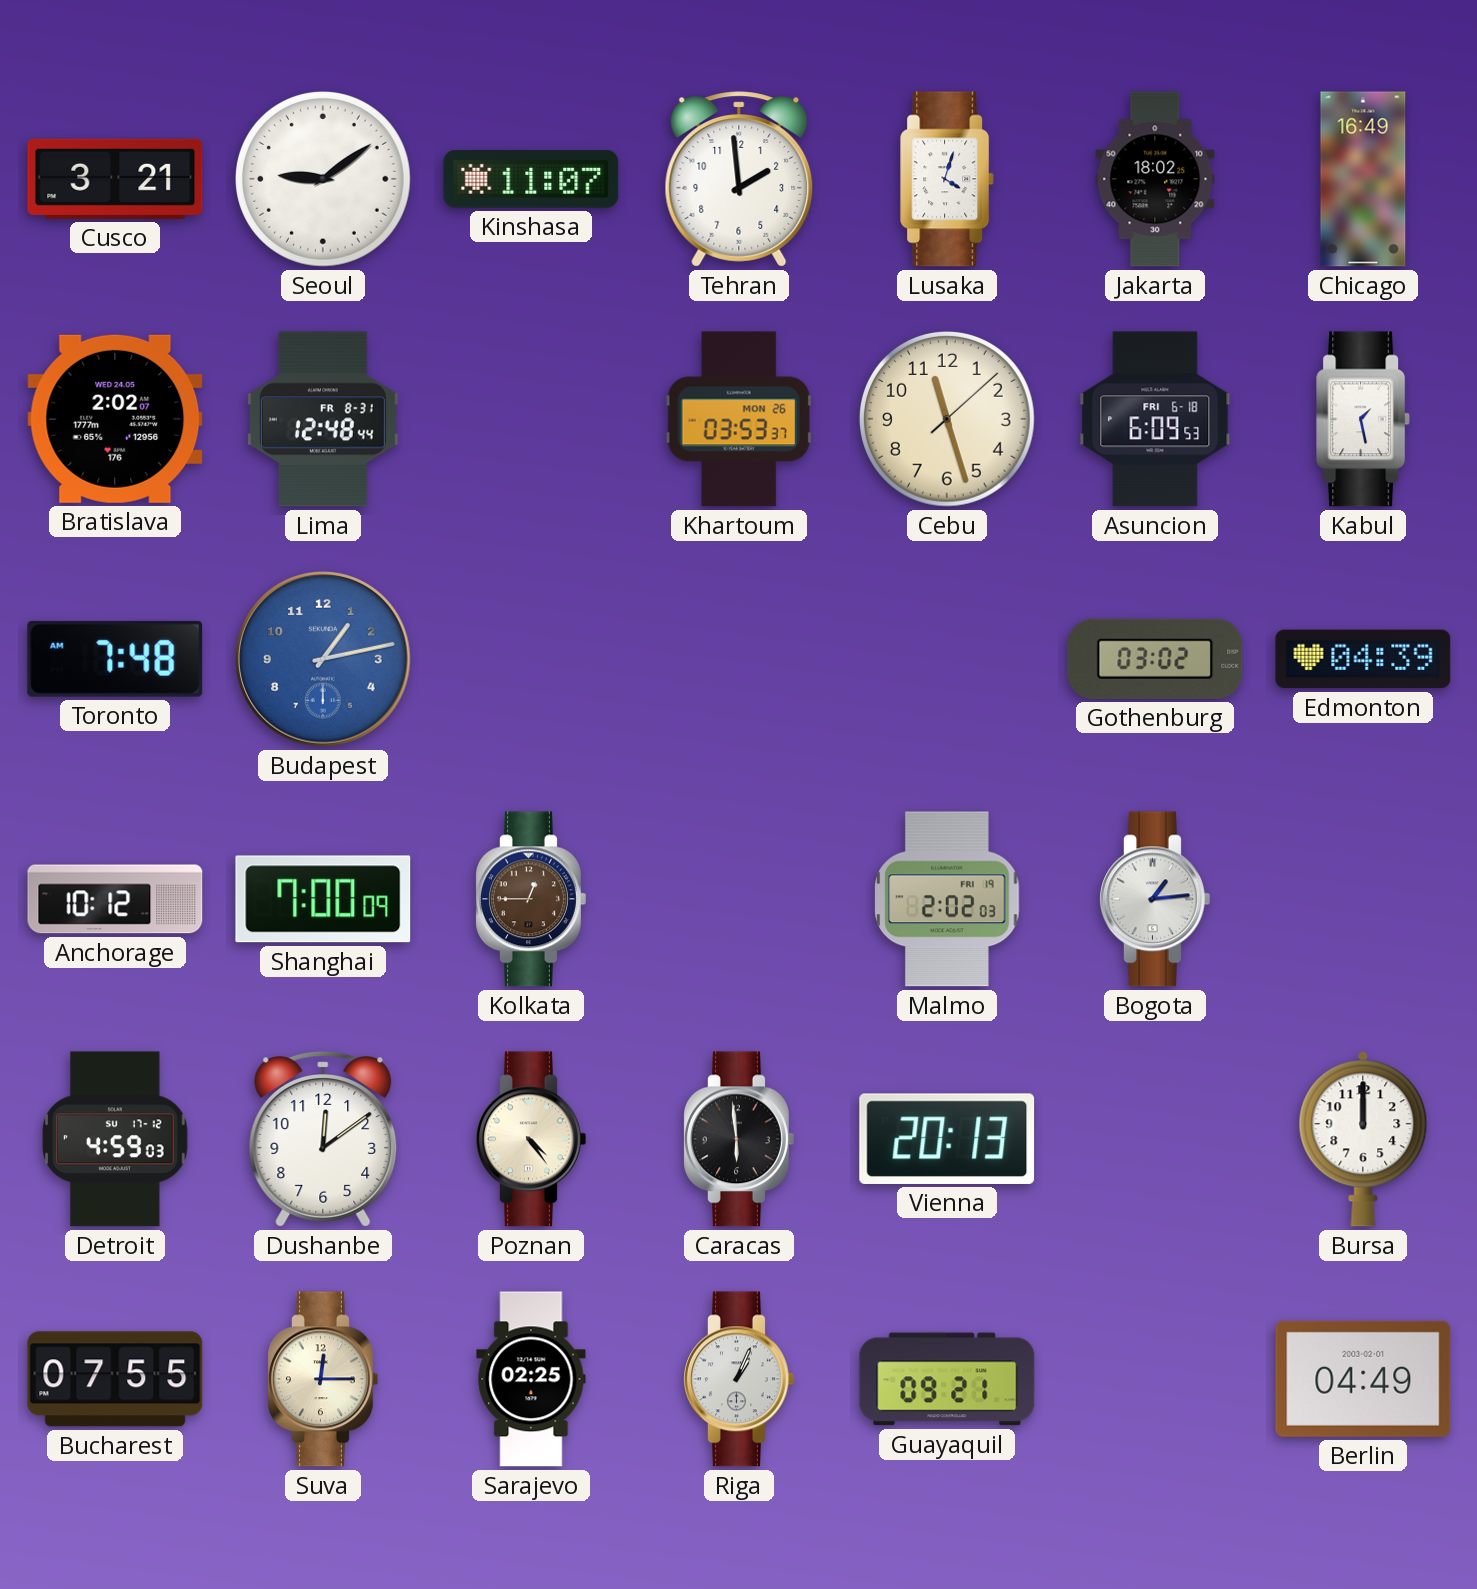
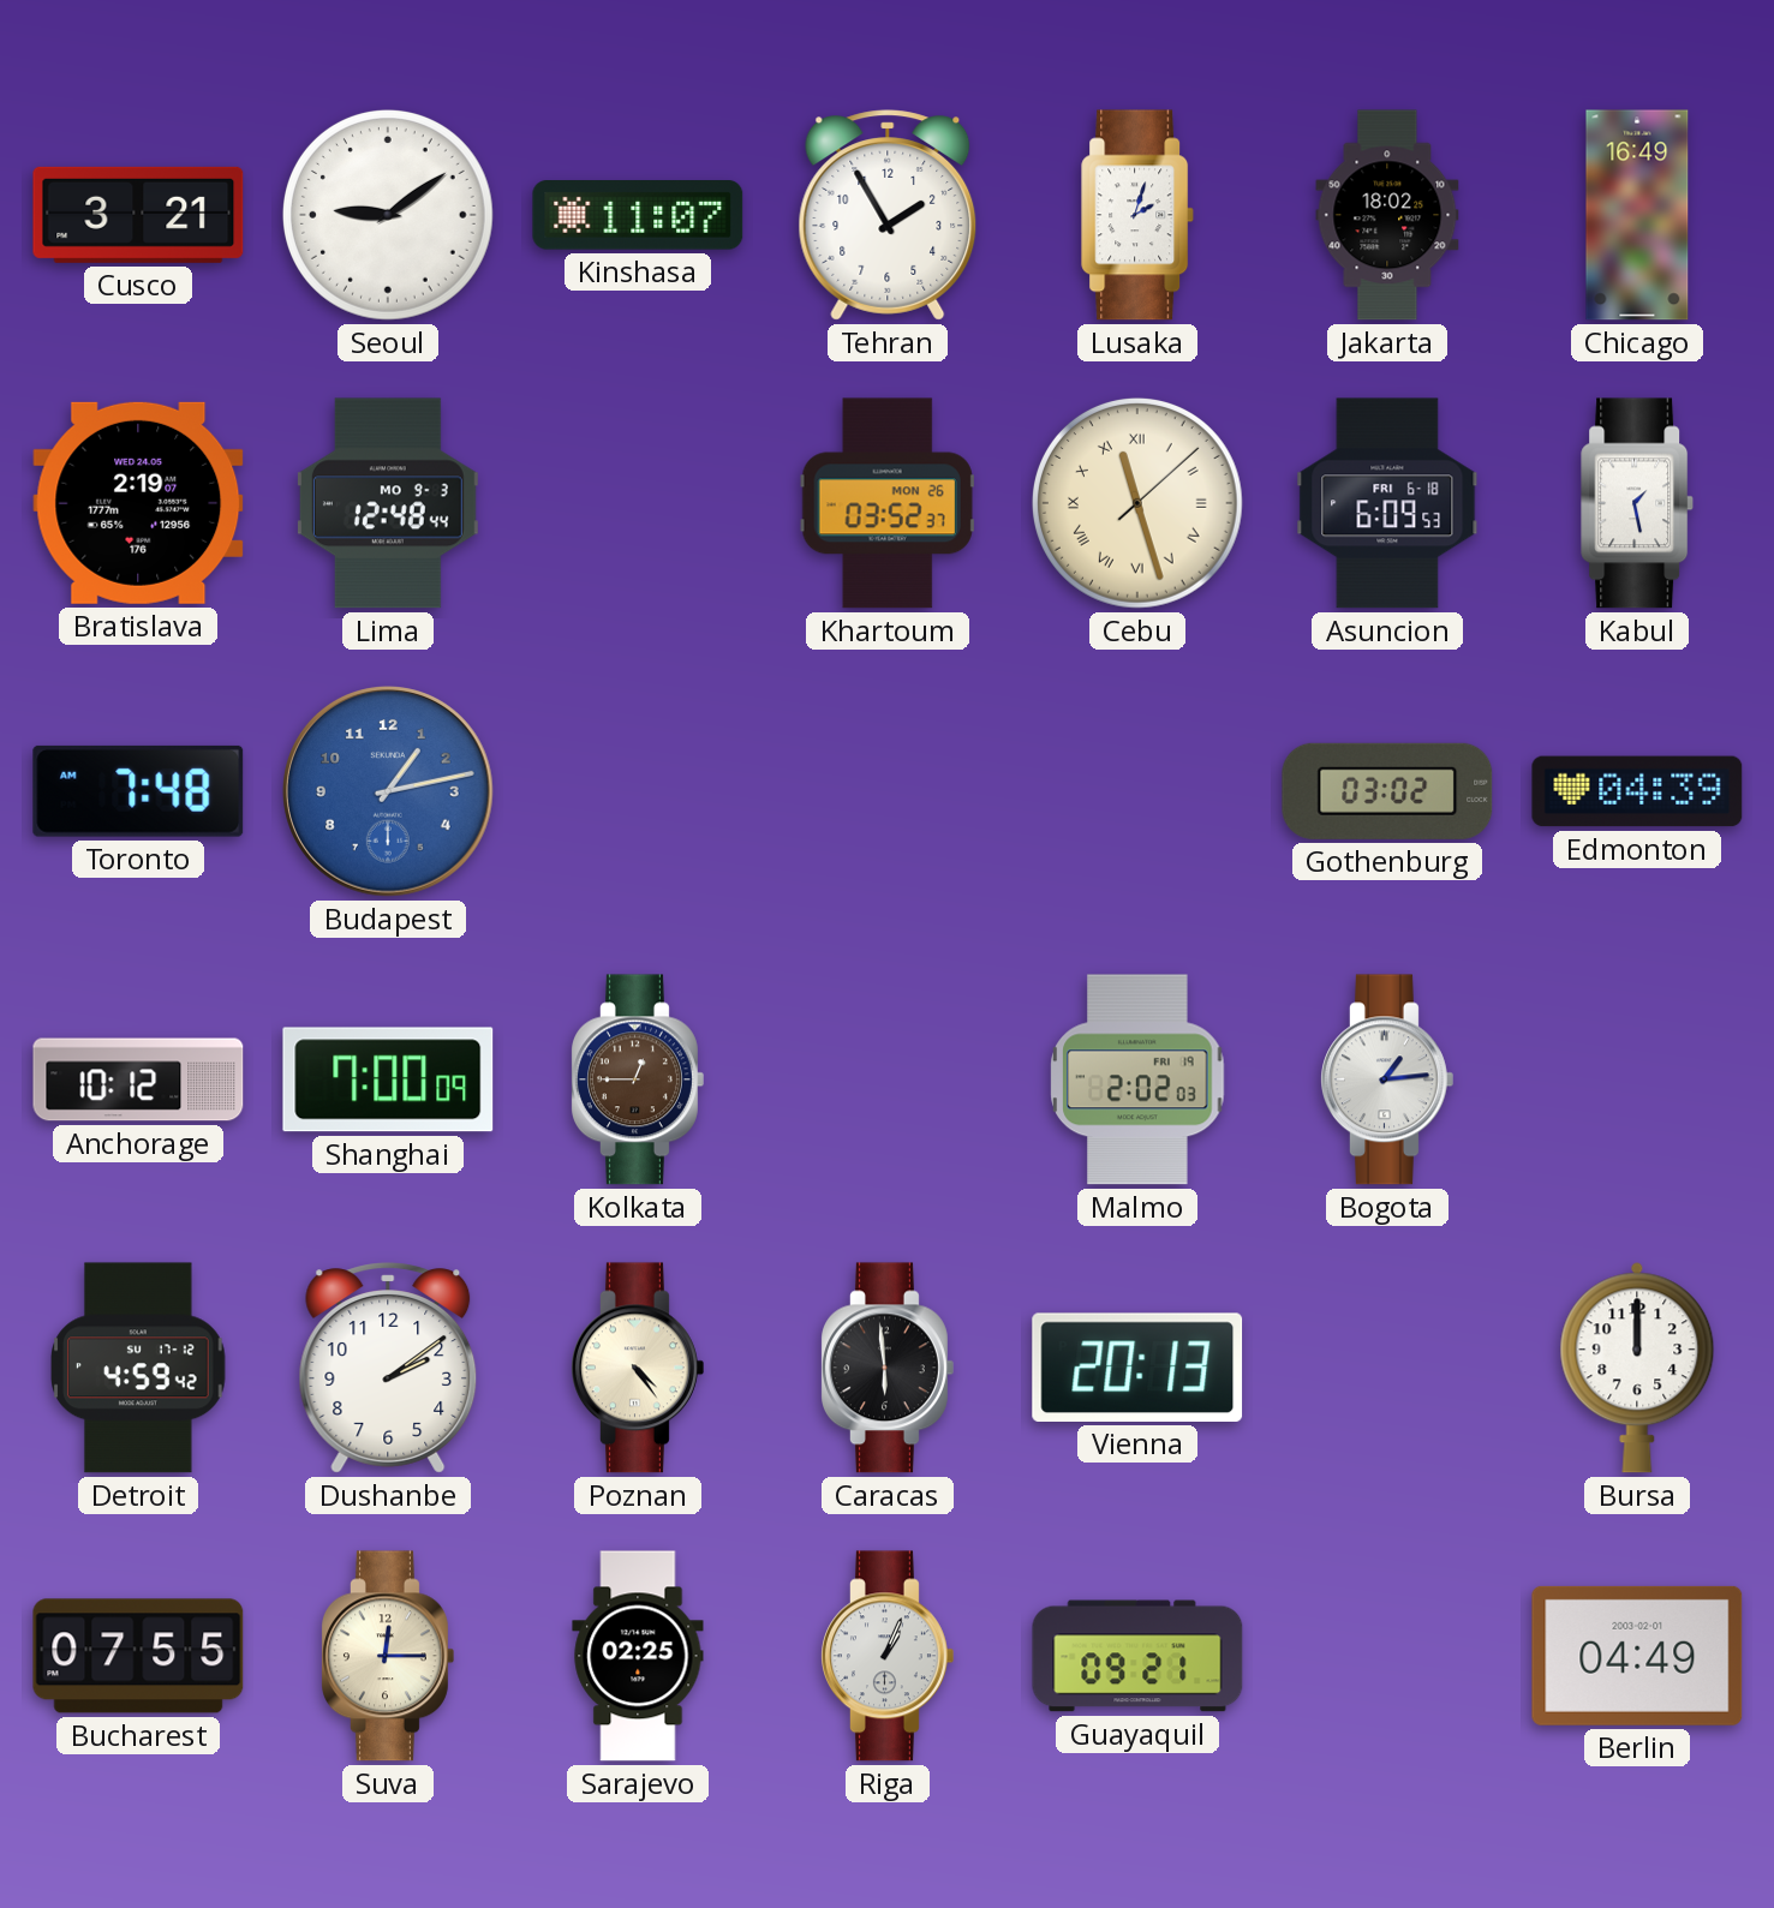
Tehran: 1:59 -> 1:55
Lusaka: 4:03 -> 2:03
Bratislava: 2:02 -> 2:19
Lima date: FR 8-31 -> MO 9-3
Khartoum: 03:53 -> 03:52
Cebu numerals: Arabic -> Roman
Detroit: 4:59:03 -> 4:59:42
Dushanbe: 12:09 -> 2:09
